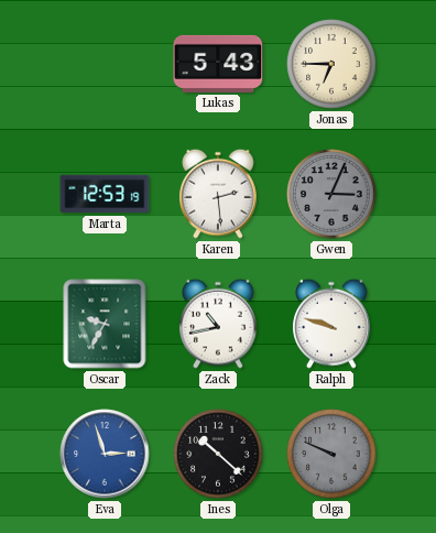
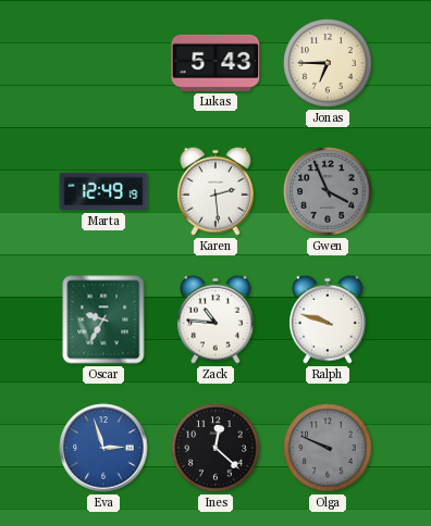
Marta: 12:53 -> 12:49
Gwen: 3:04 -> 3:56
Zack: 10:43 -> 10:46
Ines: 10:22 -> 12:22
